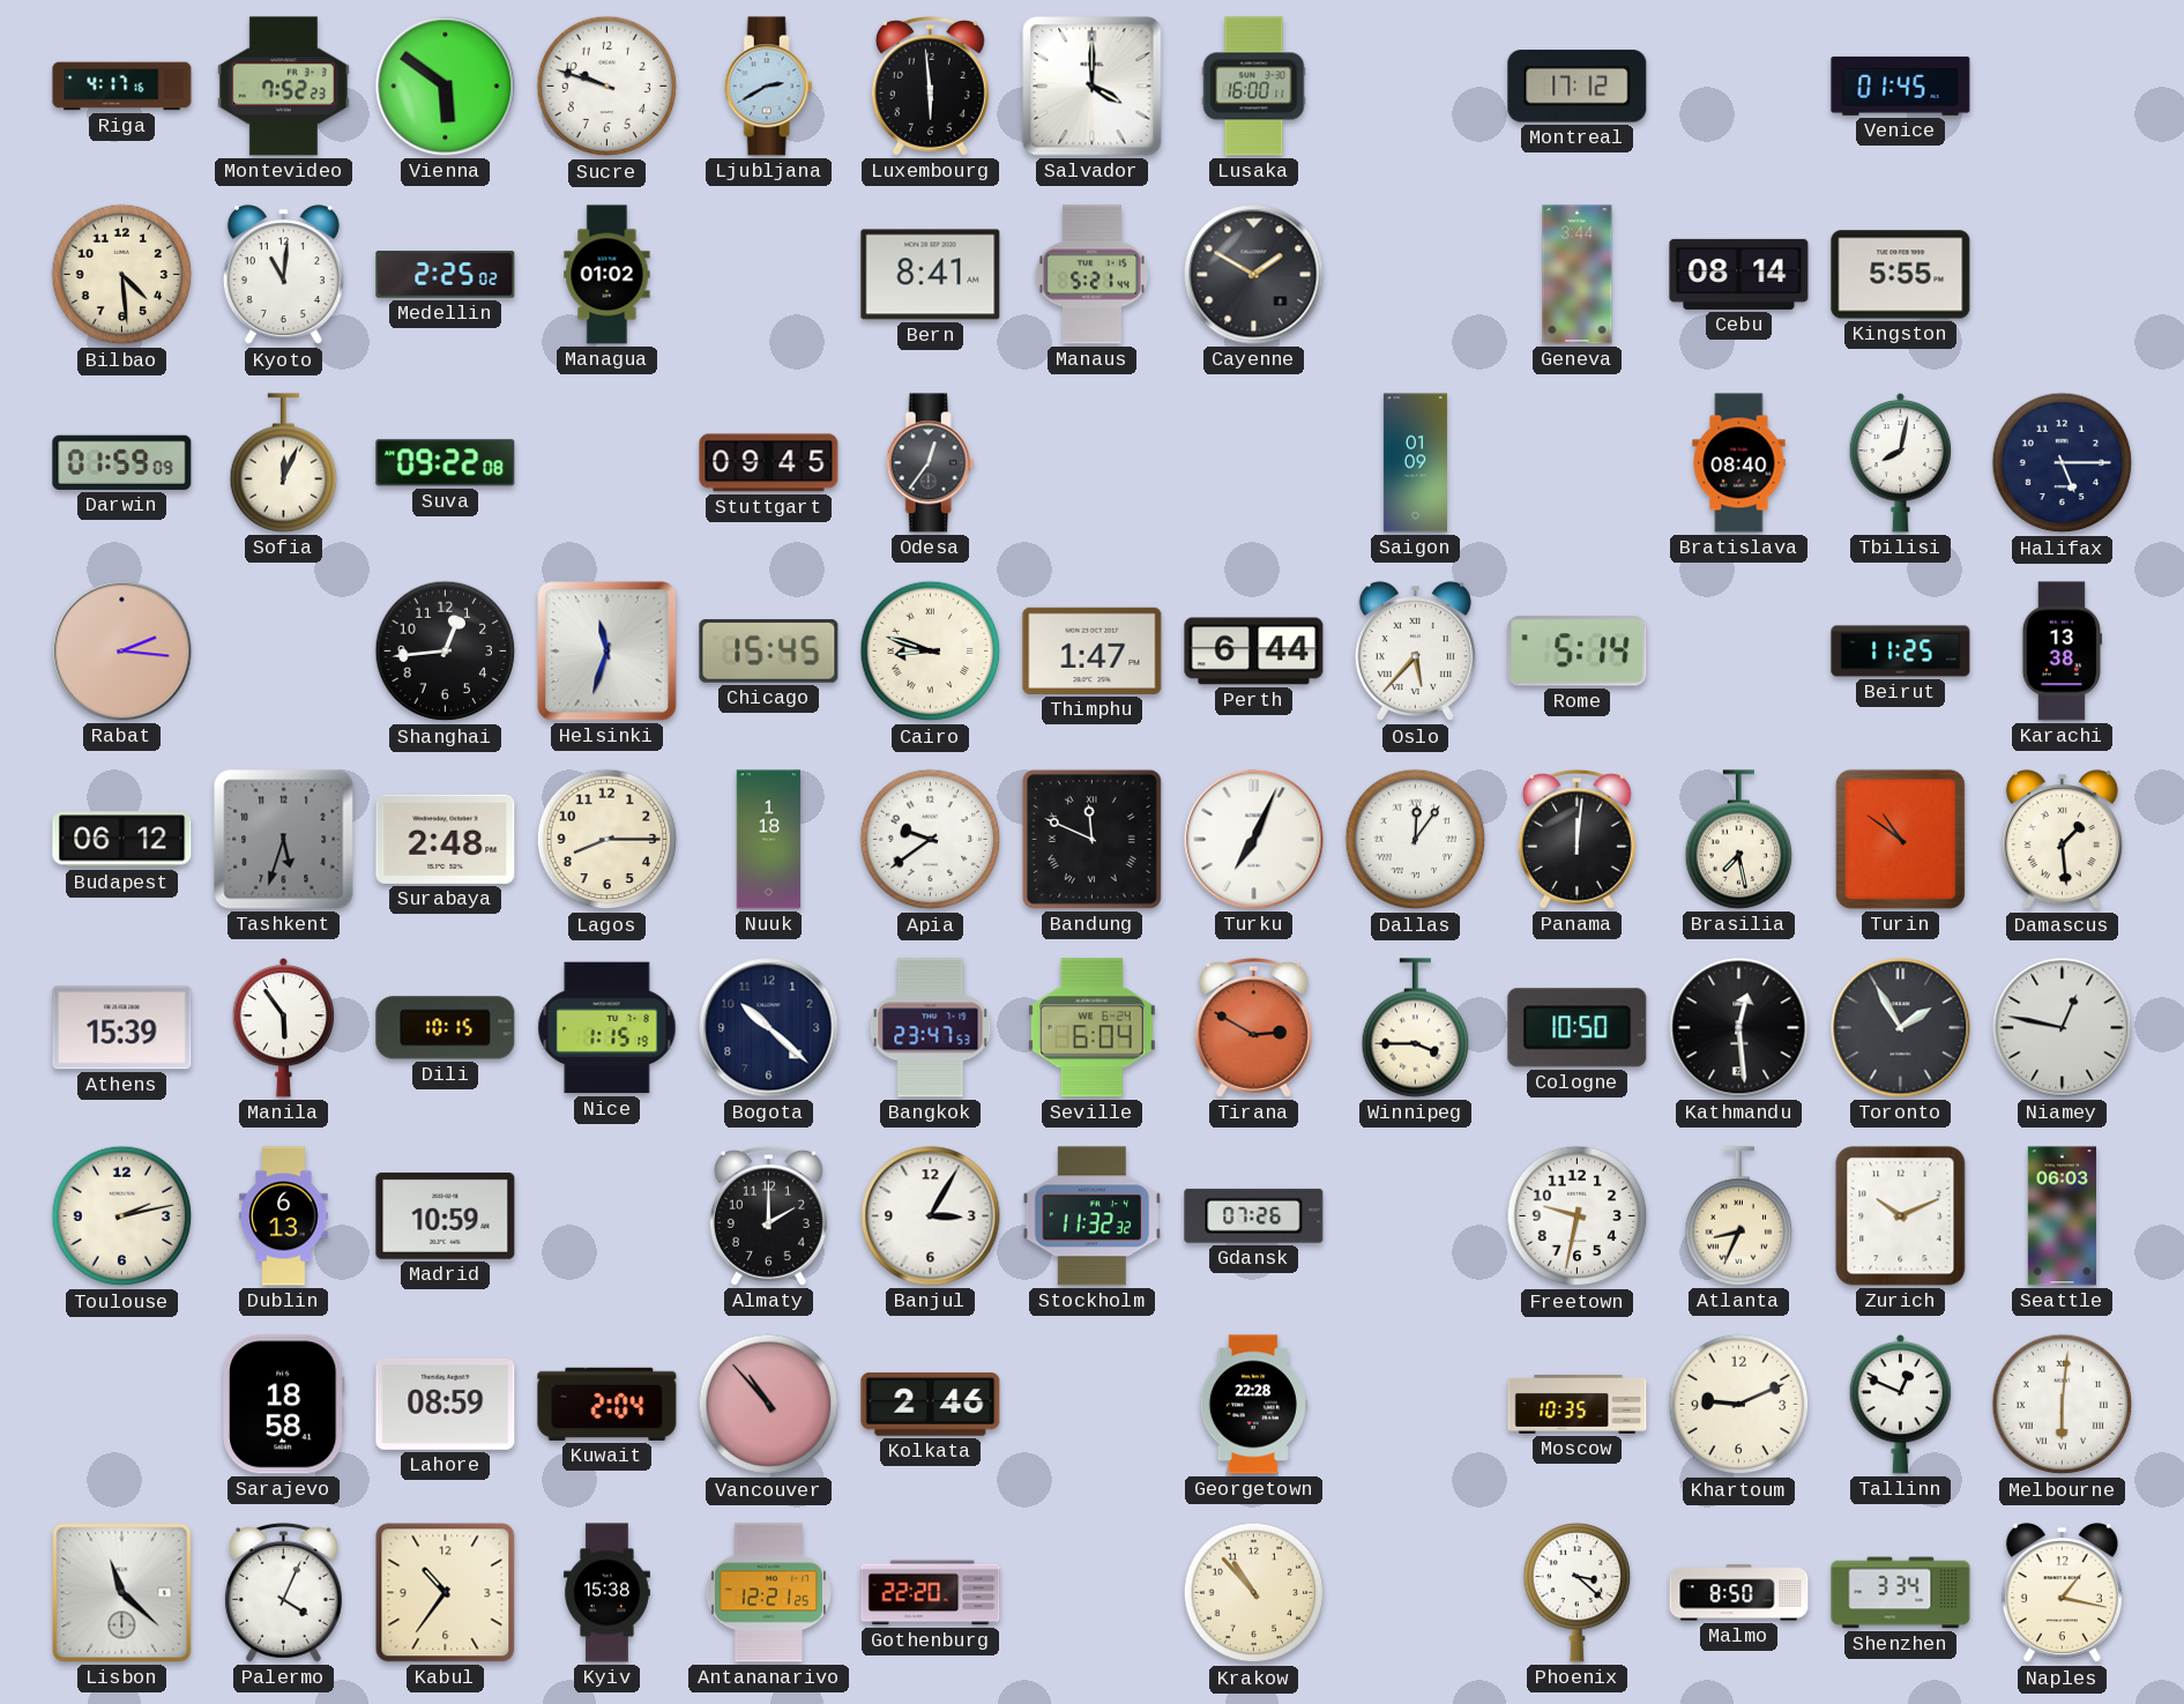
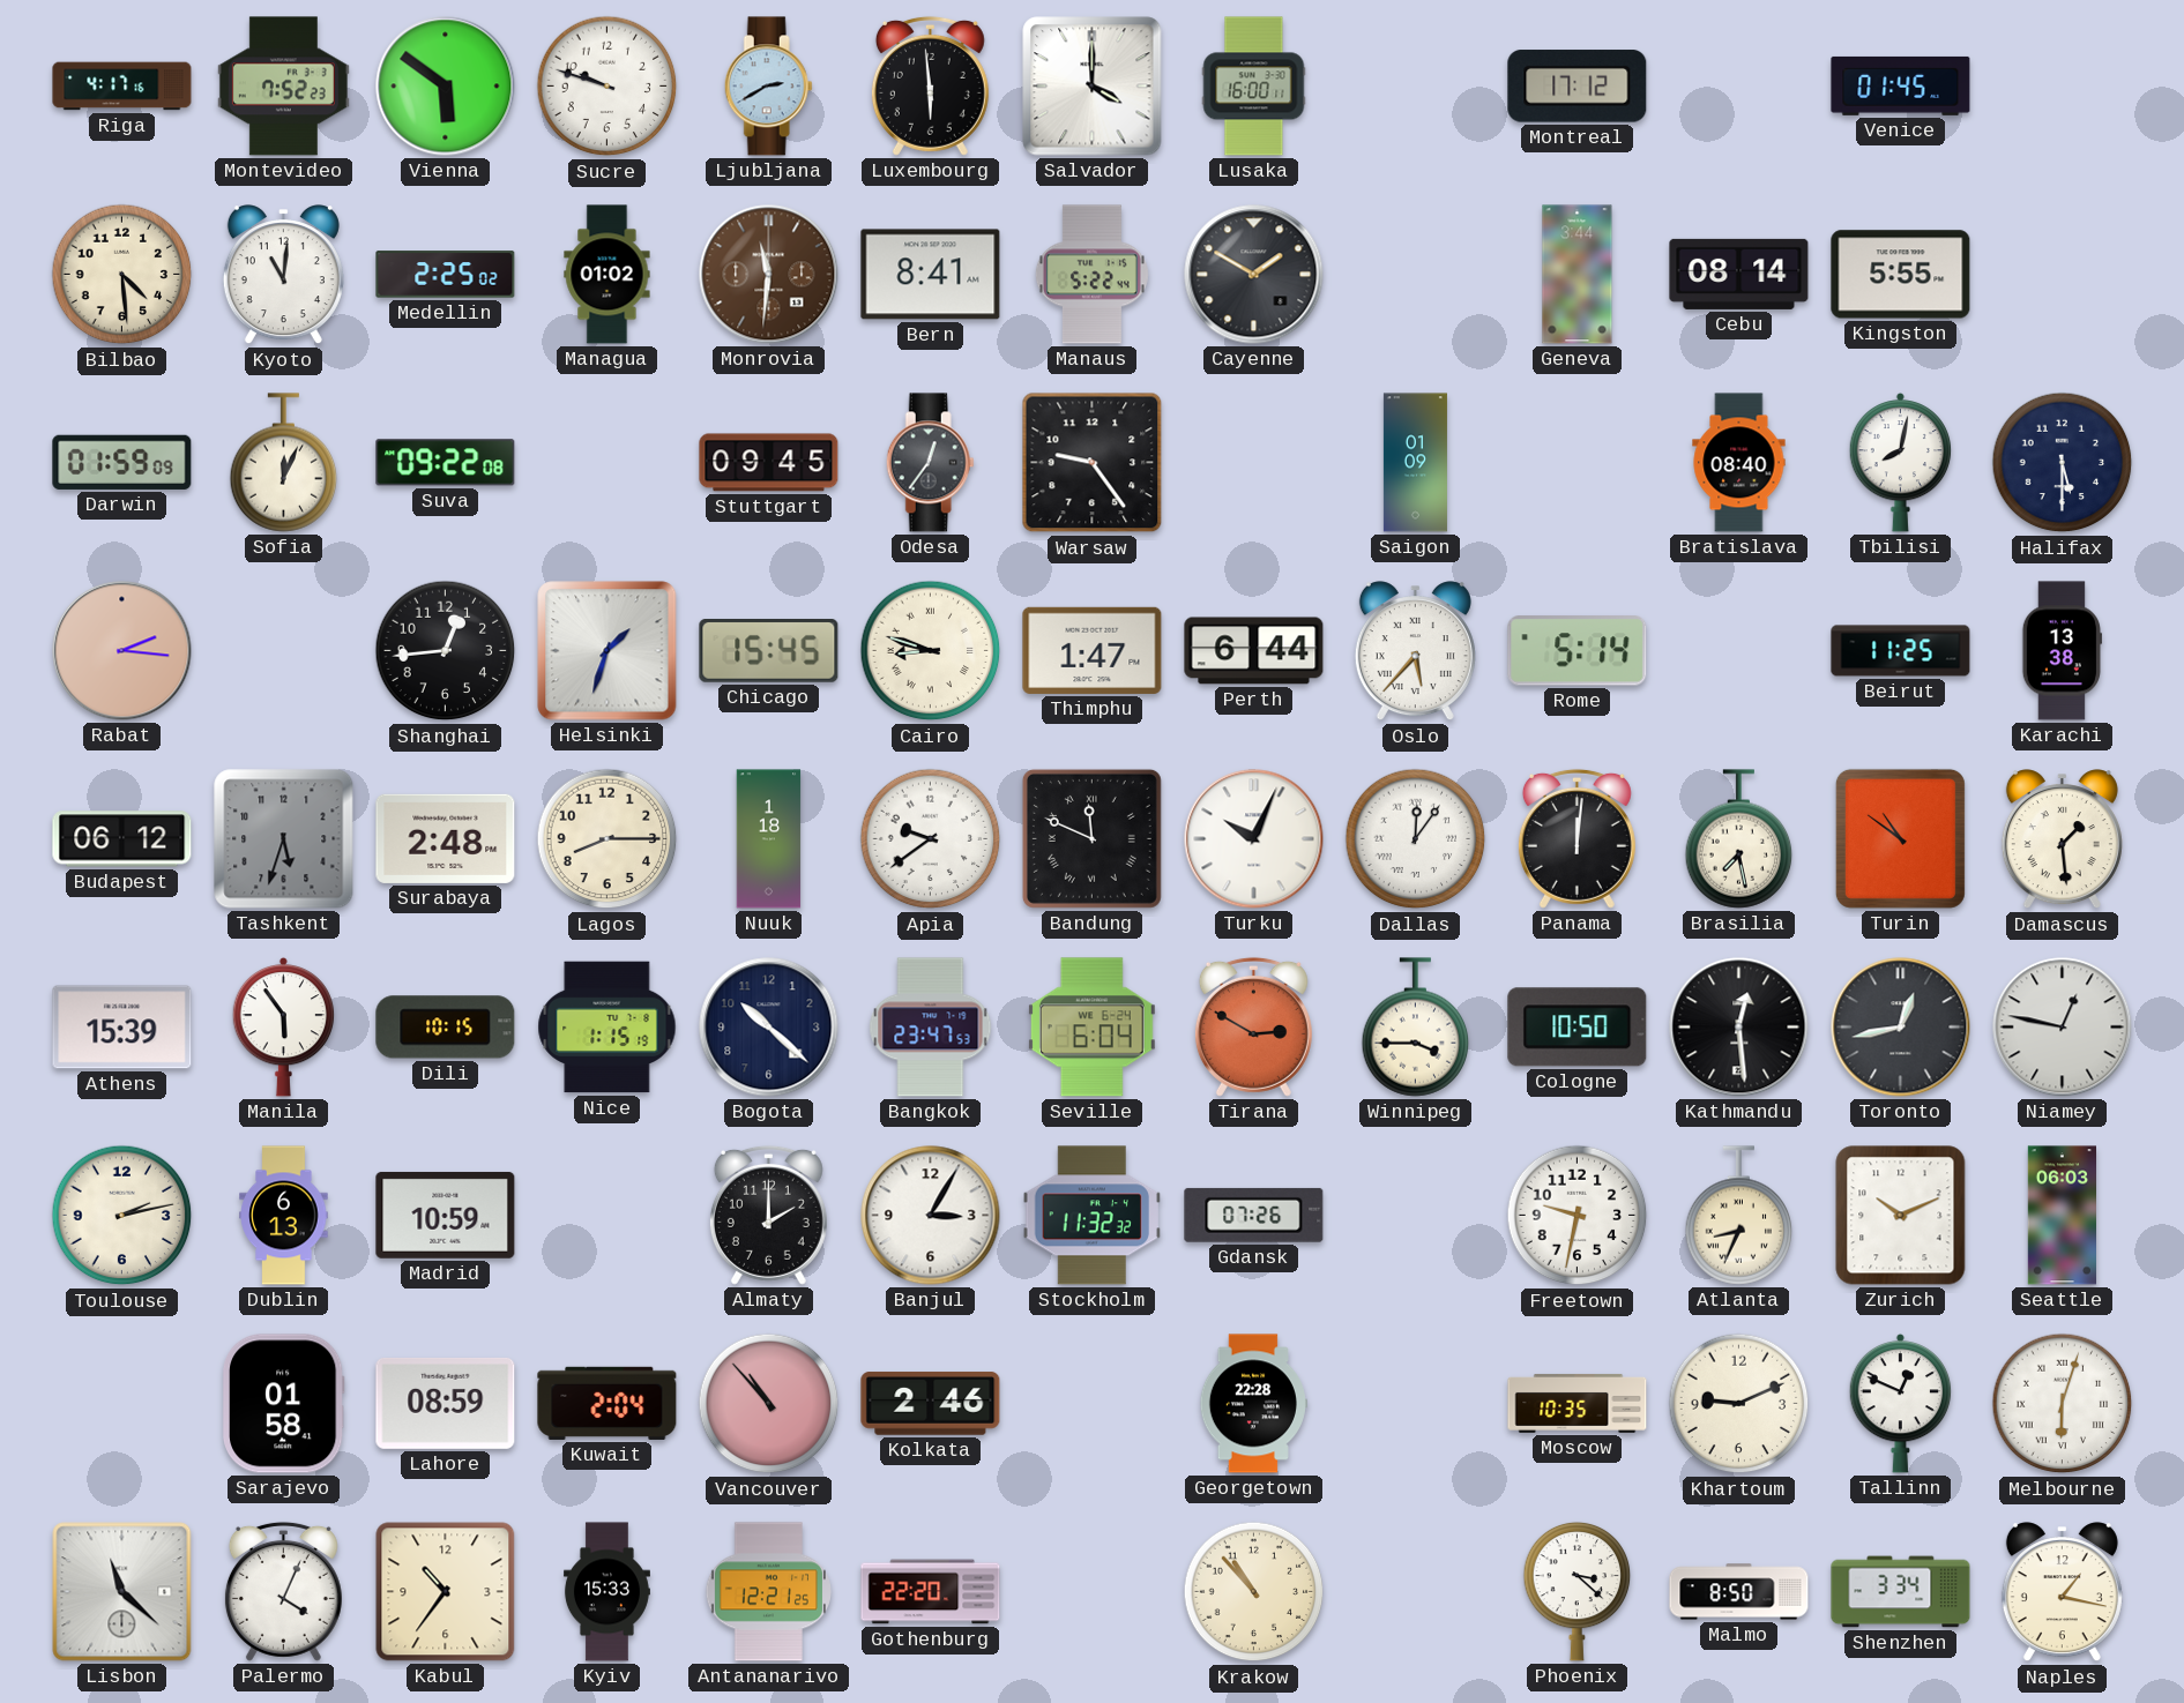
Monrovia: none -> 11:31
Manaus: 5:21 -> 5:22
Warsaw: none -> 9:24
Halifax: 5:15 -> 5:30
Helsinki: 11:33 -> 1:33
Turku: 7:04 -> 10:04
Toronto: 1:55 -> 12:43
Sarajevo: 18:58 -> 01:58
Melbourne: 6:01 -> 6:03
Kyiv: 15:38 -> 15:33
